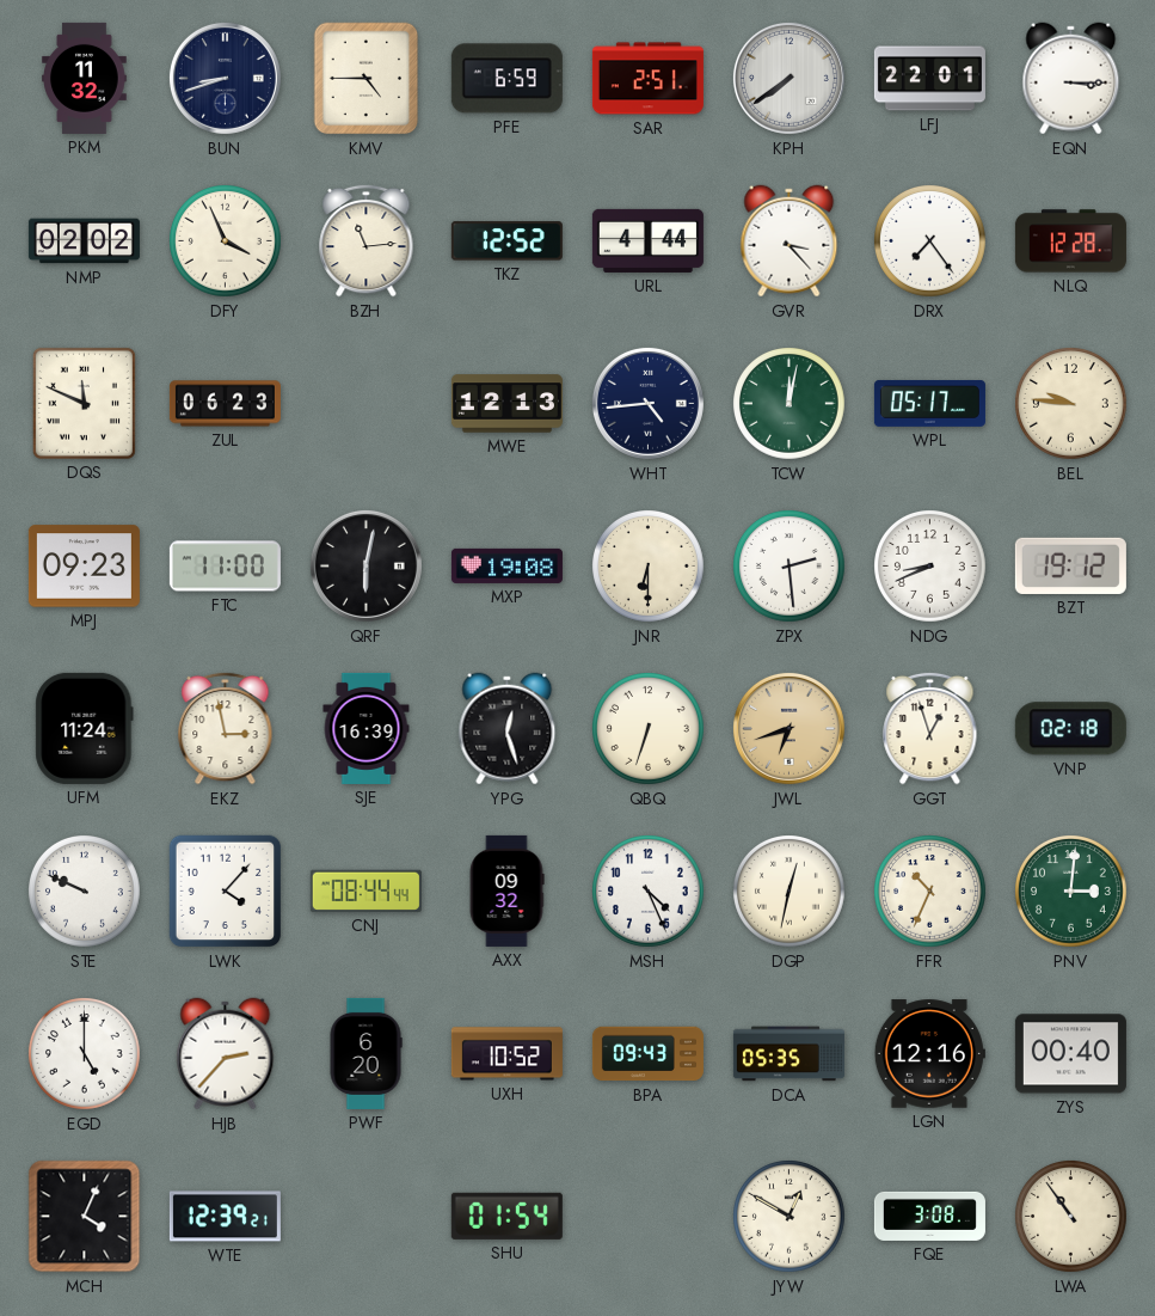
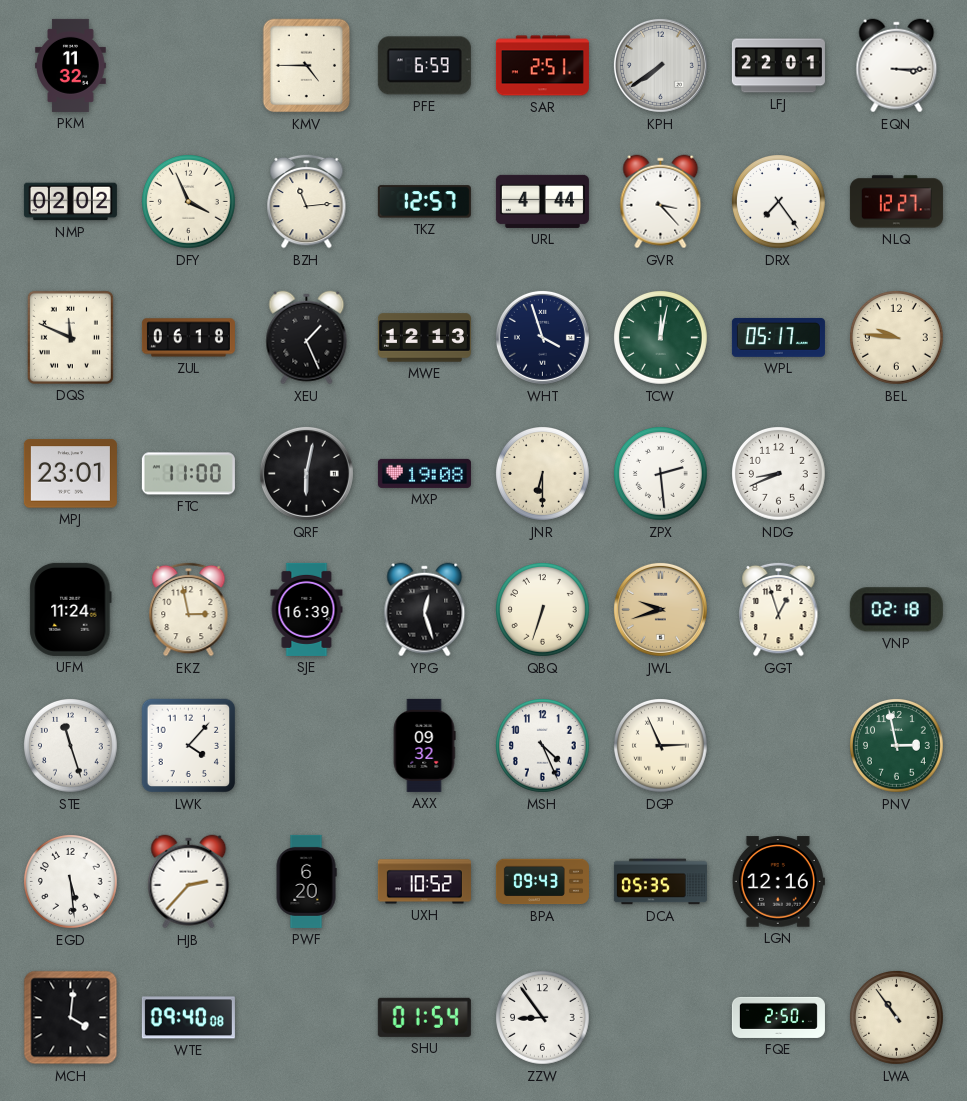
BUN: 8:42 -> none
TKZ: 12:52 -> 12:57
NLQ: 12:28 -> 12:27
ZUL: 06:23 -> 06:18
XEU: none -> 1:26
WHT: 4:44 -> 3:57
MPJ: 09:23 -> 23:01
BZT: 19:12 -> none
JWL: 6:42 -> 9:42
STE: 9:49 -> 11:27
CNJ: 08:44 -> none
DGP: 12:32 -> 2:56
FFR: 10:34 -> none
PNV: 3:01 -> 2:58
EGD: 5:00 -> 5:29
ZYS: 00:40 -> none
MCH: 4:04 -> 4:01
WTE: 12:39 -> 09:40
ZZW: none -> 8:54
JYW: 12:50 -> none
FQE: 3:08 -> 2:50
